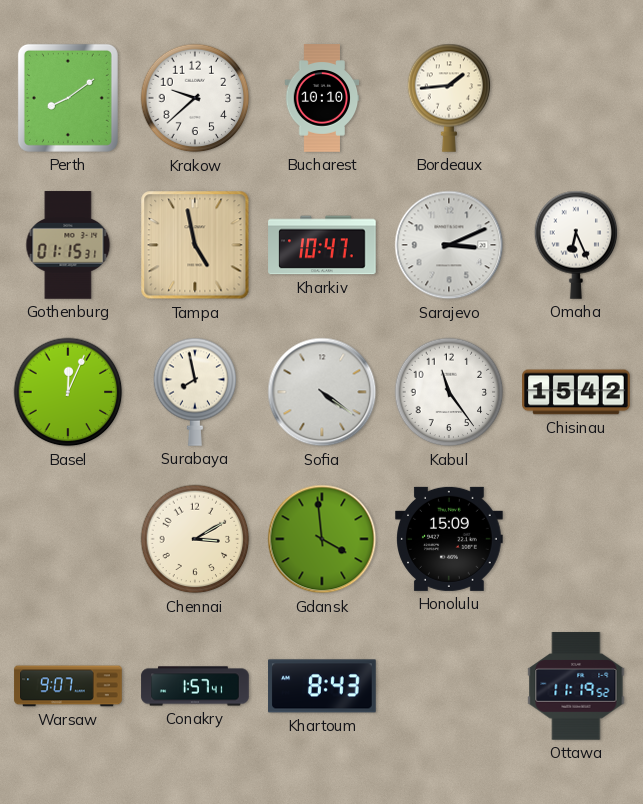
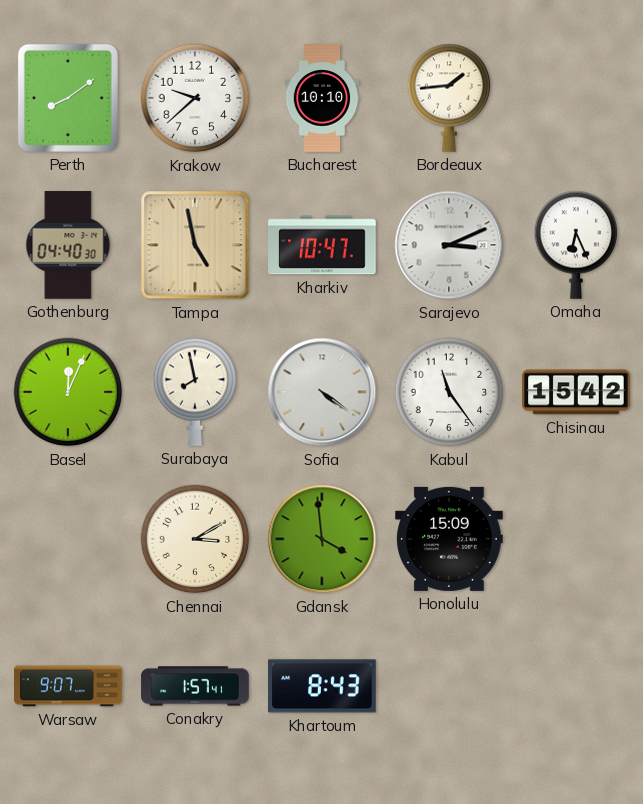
Gothenburg: 01:15 -> 04:40
Ottawa: 11:19 -> none
